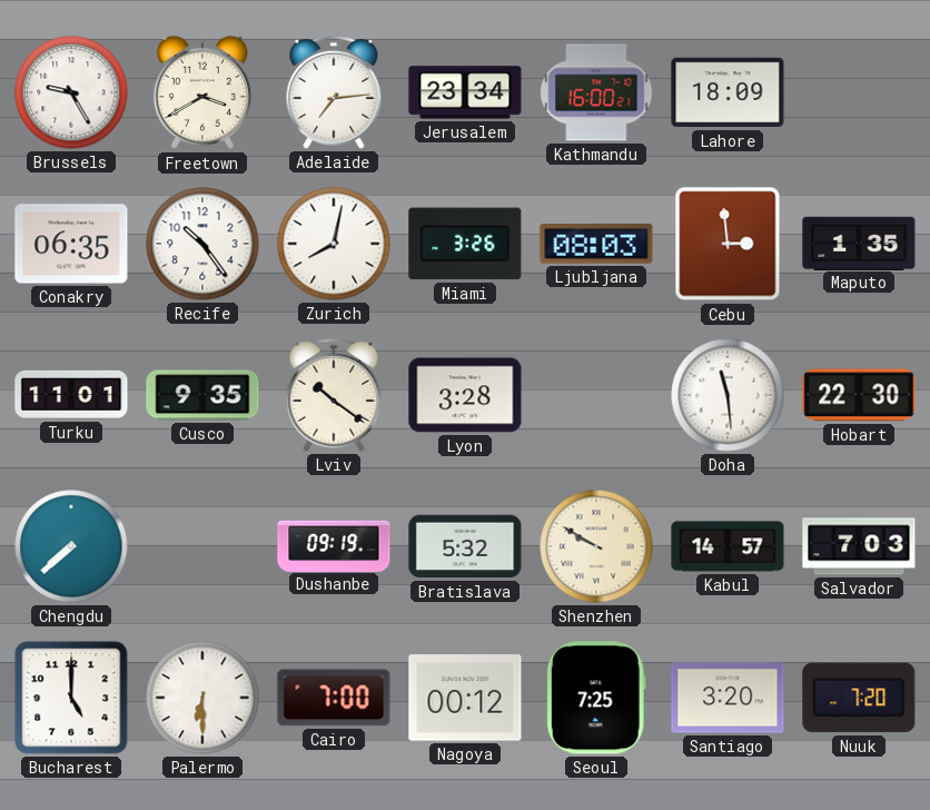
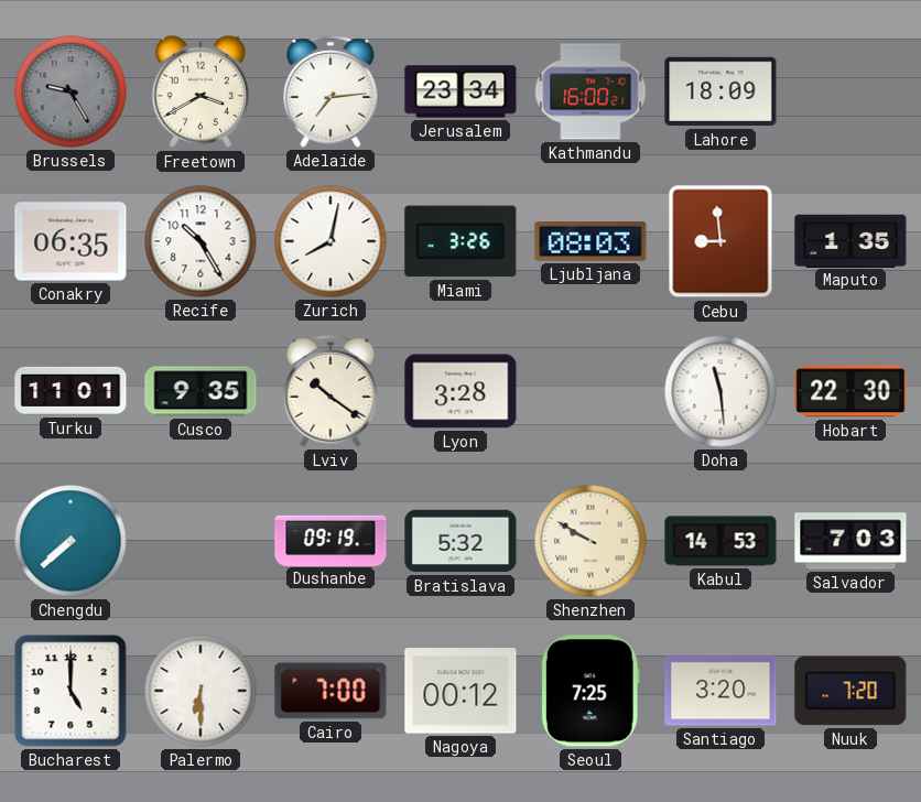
Brussels dial: white -> grey
Recife: 10:24 -> 10:25
Cebu: 2:59 -> 8:59
Kabul: 14:57 -> 14:53
